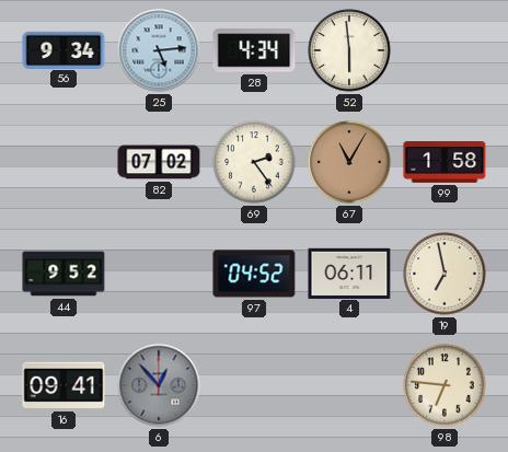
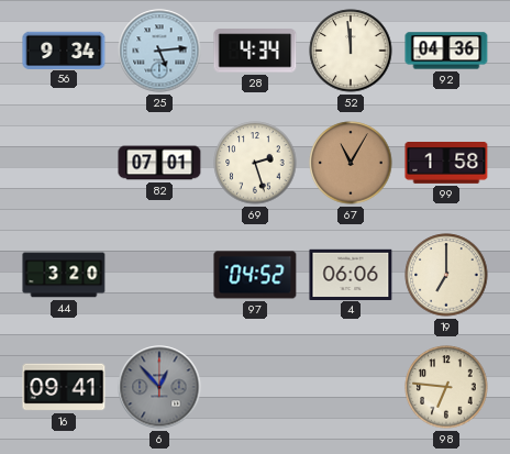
52: 5:59 -> 11:59
92: none -> 04:36
82: 07:02 -> 07:01
69: 2:24 -> 2:27
44: 9:52 -> 3:20
4: 06:11 -> 06:06
19: 6:58 -> 7:00
